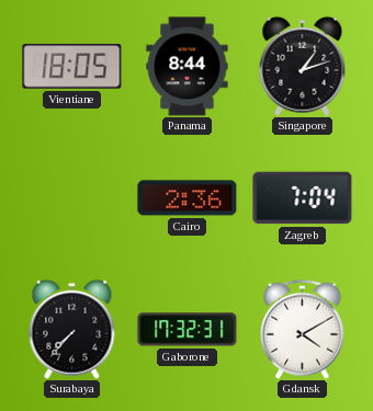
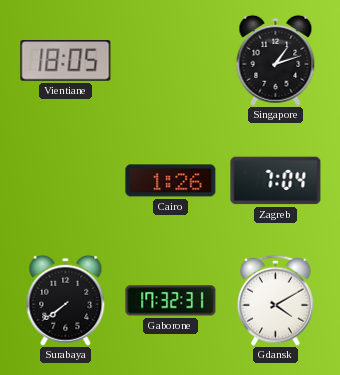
Panama: 8:44 -> none
Cairo: 2:36 -> 1:26
Surabaya: 7:37 -> 7:39
